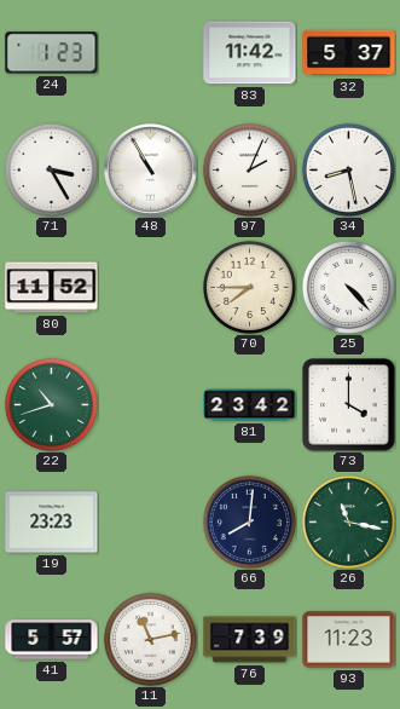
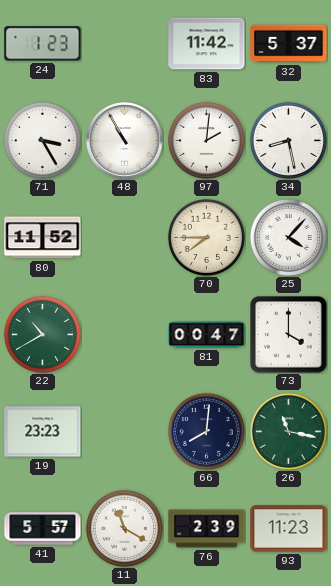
97: 2:04 -> 2:01
25: 4:23 -> 4:07
22: 10:42 -> 10:40
81: 23:42 -> 00:47
11: 11:13 -> 11:20
76: 7:39 -> 2:39
